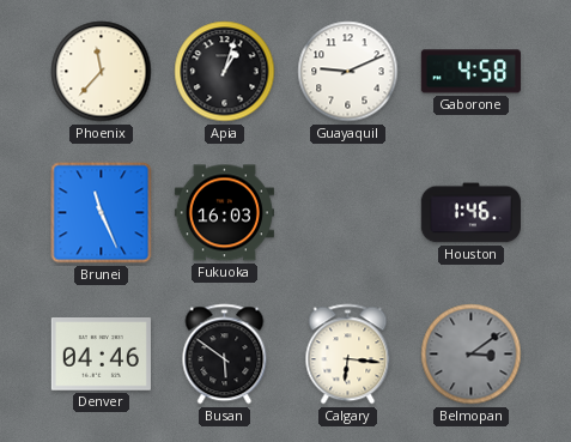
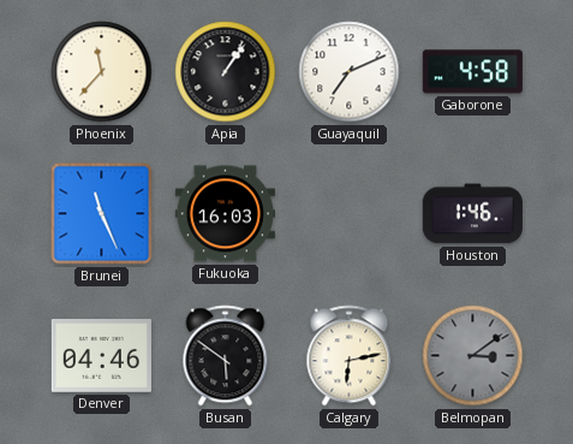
Apia: 1:03 -> 1:06
Guayaquil: 9:11 -> 7:11
Calgary: 6:16 -> 6:13
